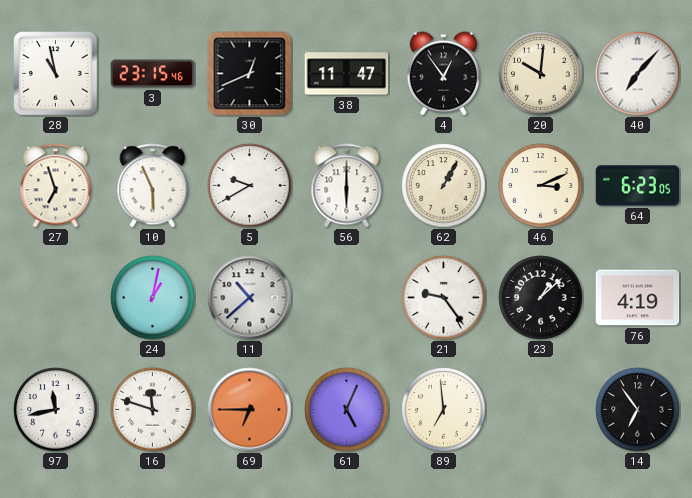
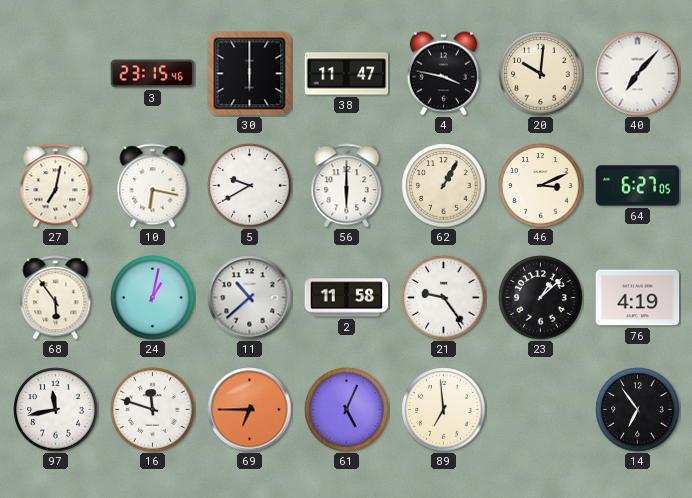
28: 10:58 -> none
30: 12:41 -> 6:00
4: 12:54 -> 3:47
27: 6:57 -> 7:02
10: 5:56 -> 6:17
64: 6:23 -> 6:27
68: none -> 5:54
2: none -> 11:58
